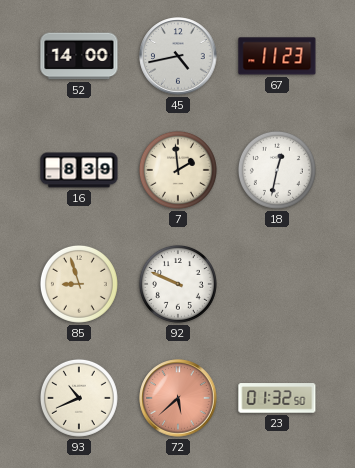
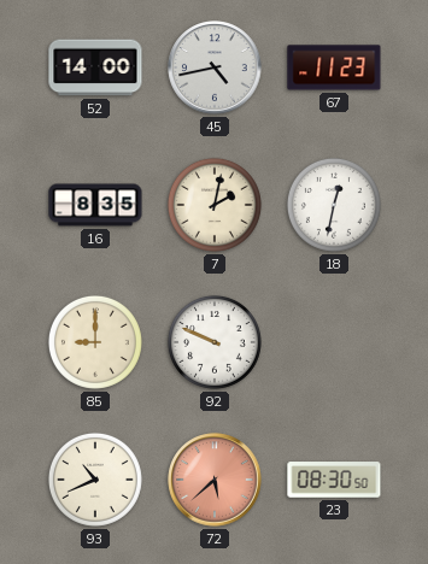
16: 8:39 -> 8:35
7: 1:59 -> 2:02
85: 8:57 -> 9:00
23: 01:32 -> 08:30
